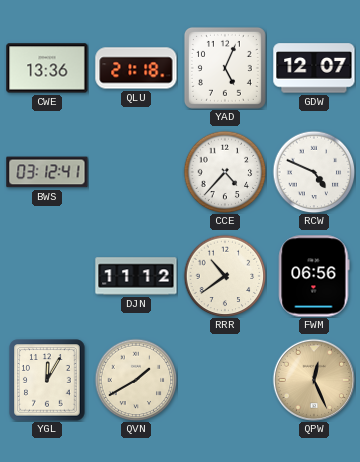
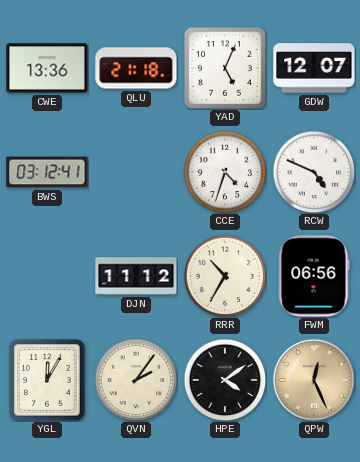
CCE: 4:37 -> 4:33
RRR: 10:39 -> 10:35
QVN: 1:40 -> 2:06
HPE: none -> 4:09
